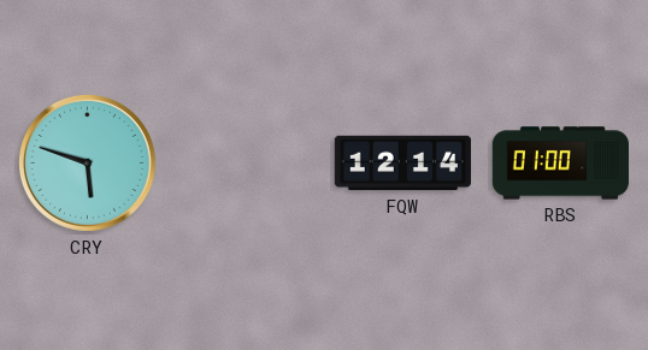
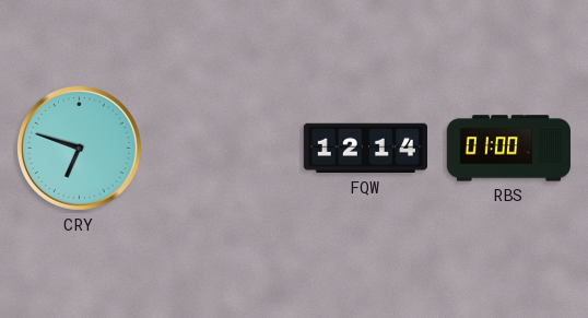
CRY: 5:48 -> 6:48
